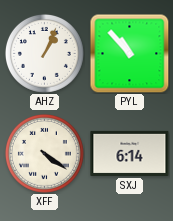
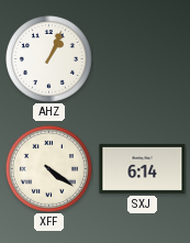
PYL: 10:53 -> none
